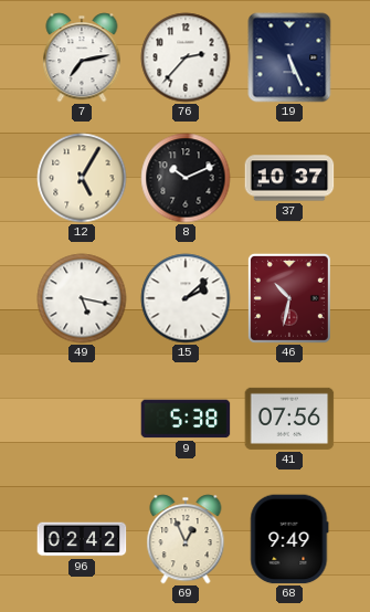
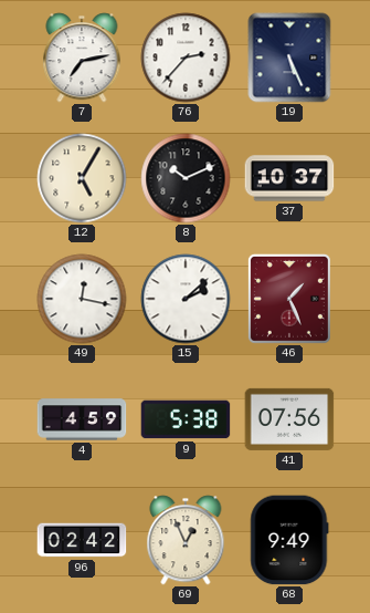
49: 5:17 -> 12:17
46: 10:32 -> 1:26
4: none -> 4:59
